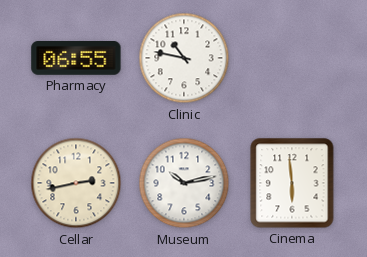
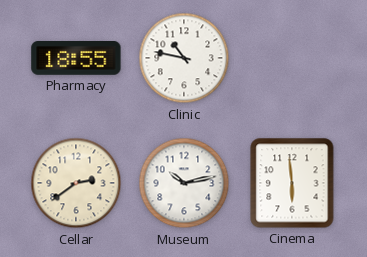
Pharmacy: 06:55 -> 18:55
Cellar: 2:43 -> 2:39
